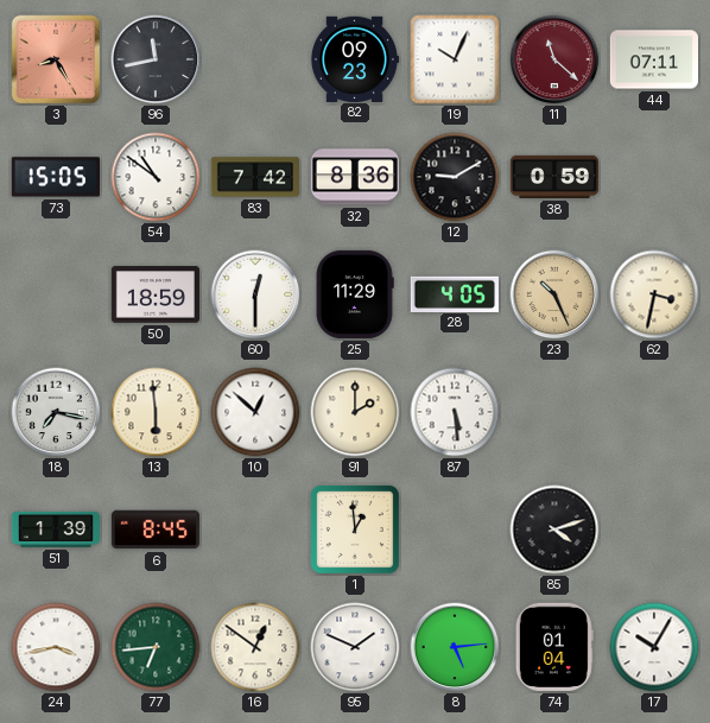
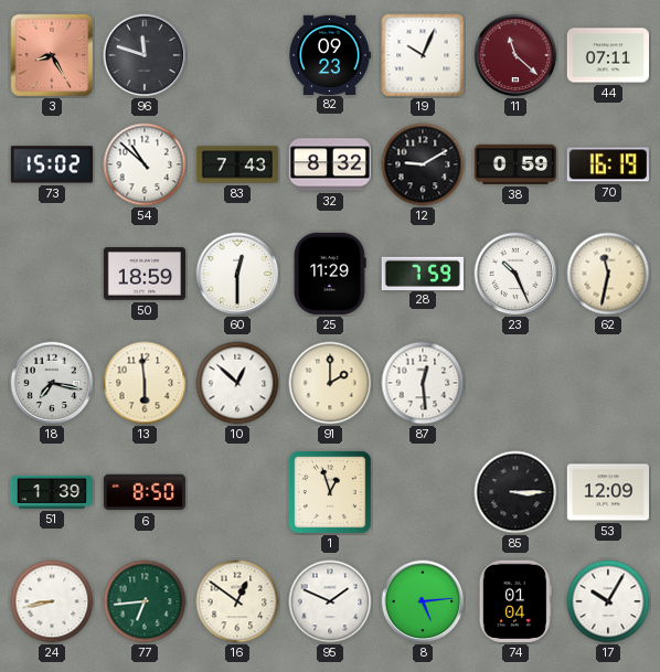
96: 11:43 -> 11:48
73: 15:05 -> 15:02
54: 10:51 -> 10:52
83: 7:42 -> 7:43
32: 8:36 -> 8:32
70: none -> 16:19
28: 4:05 -> 7:59
23 dial: champagne -> white
62: 3:32 -> 11:32
87: 5:29 -> 12:29
6: 8:45 -> 8:50
1: 12:59 -> 12:57
85: 4:12 -> 3:15
53: none -> 12:09
24: 3:43 -> 8:43
